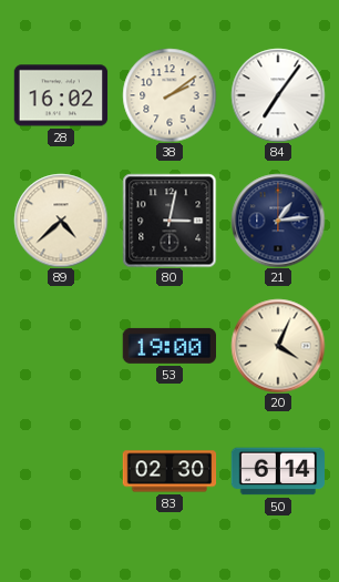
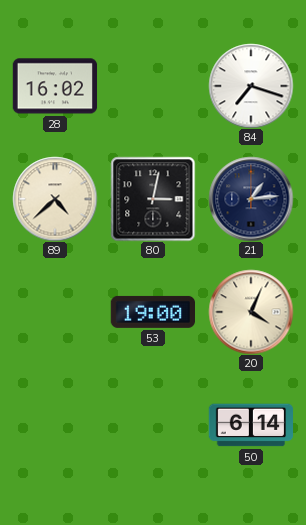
38: 2:09 -> none
84: 7:06 -> 7:18
83: 02:30 -> none
